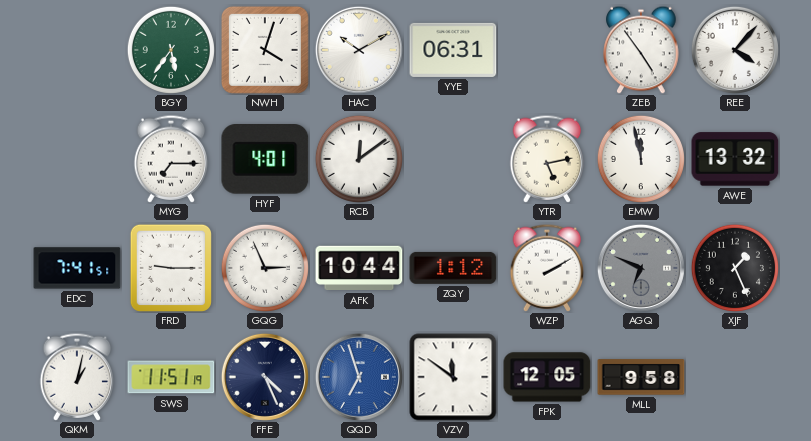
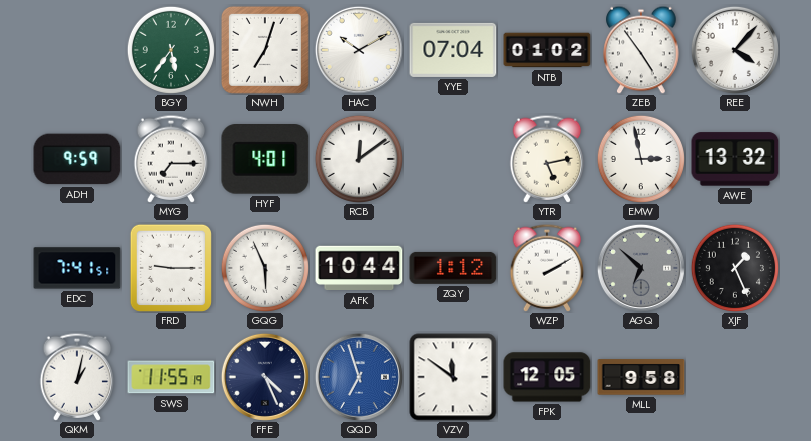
NWH: 4:03 -> 7:03
YYE: 06:31 -> 07:04
NTB: none -> 01:02
ADH: none -> 9:59
EMW: 11:58 -> 2:58
GQG: 2:56 -> 5:56
AGQ: 6:49 -> 6:52
SWS: 11:51 -> 11:55
